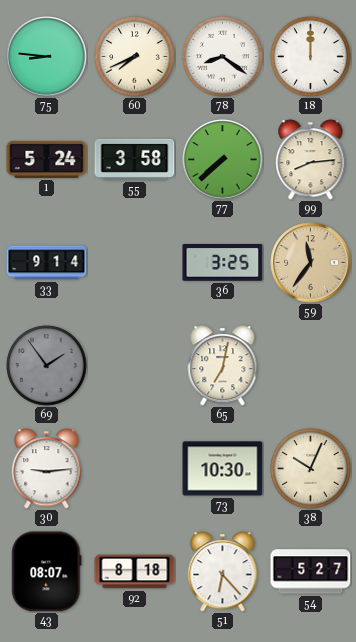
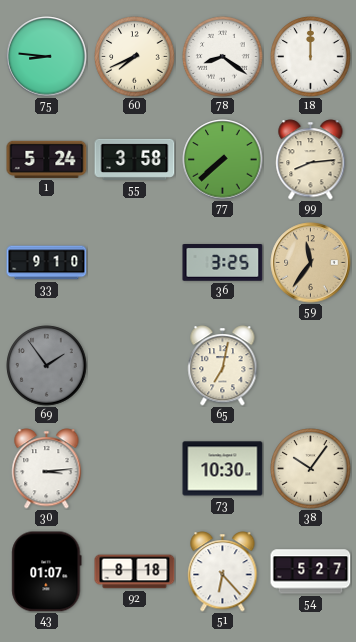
33: 9:14 -> 9:10
30: 9:14 -> 3:14
38: 10:04 -> 10:06
43: 08:07 -> 01:07
